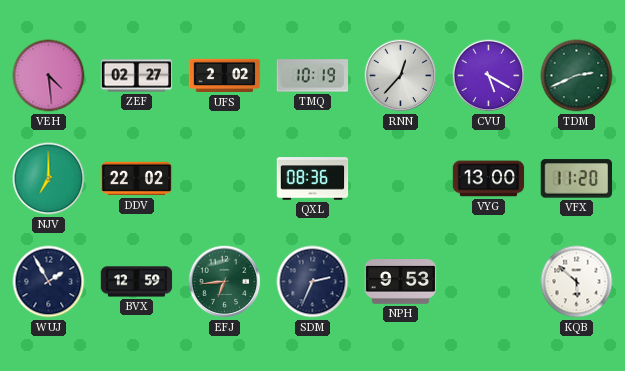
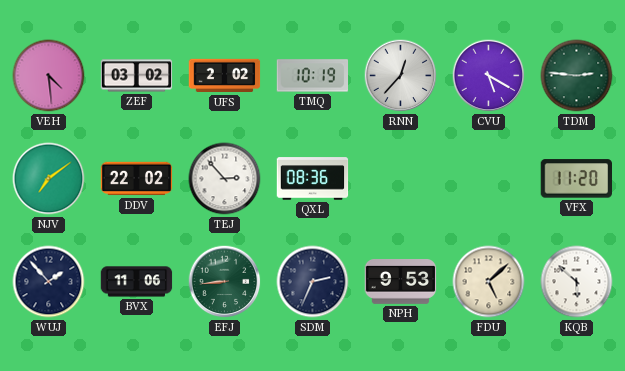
ZEF: 02:27 -> 03:02
TDM: 2:41 -> 2:46
NJV: 7:00 -> 7:09
TEJ: none -> 2:53
VYG: 13:00 -> none
WUJ: 1:55 -> 1:53
BVX: 12:59 -> 11:06
EFJ: 6:44 -> 8:44
FDU: none -> 5:08
